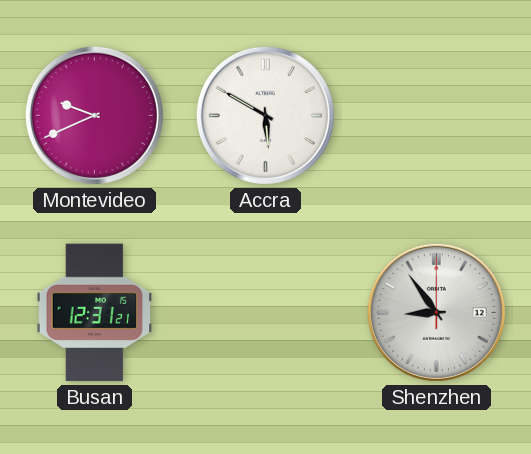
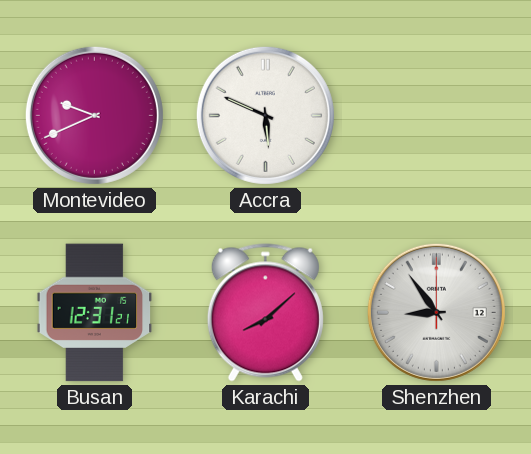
Accra: 5:50 -> 5:49
Karachi: none -> 8:08
